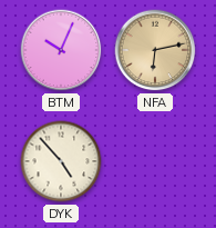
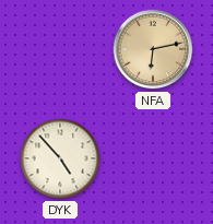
BTM: 10:04 -> none
